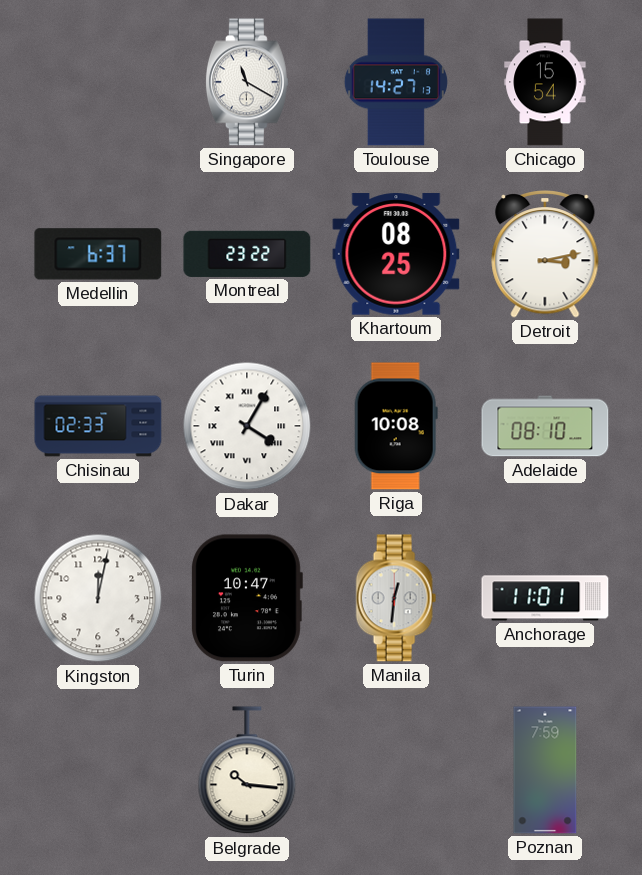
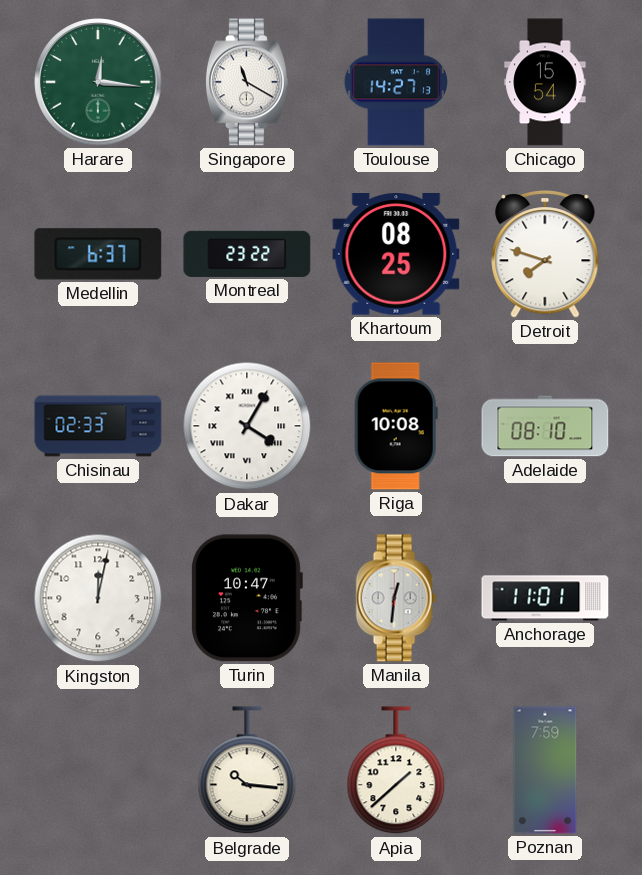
Harare: none -> 12:16
Detroit: 3:13 -> 7:48
Apia: none -> 1:38
